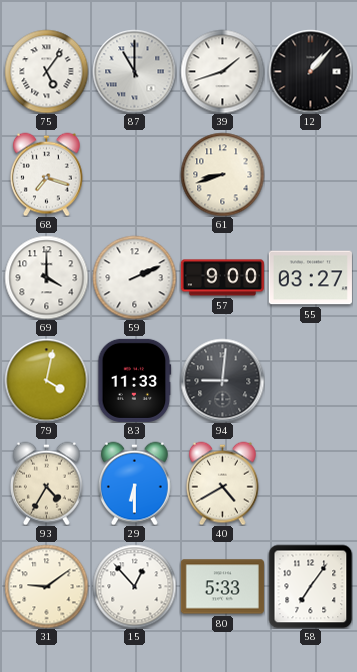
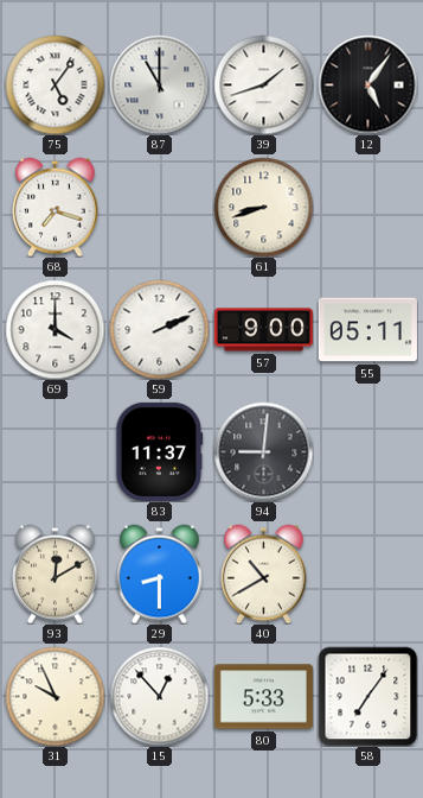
12: 1:07 -> 5:06
55: 03:27 -> 05:11
79: 4:02 -> none
83: 11:33 -> 11:37
93: 4:35 -> 12:10
29: 6:30 -> 8:30
40: 4:40 -> 10:40
31: 9:09 -> 9:56
